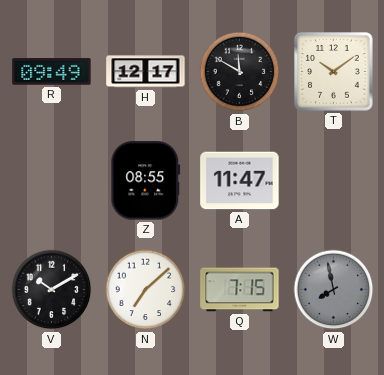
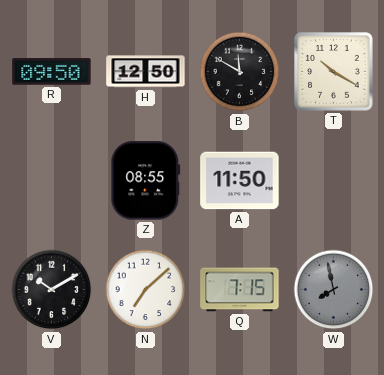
R: 09:49 -> 09:50
H: 12:17 -> 12:50
T: 10:09 -> 10:20
A: 11:47 -> 11:50
